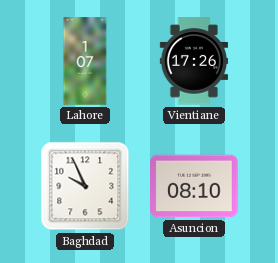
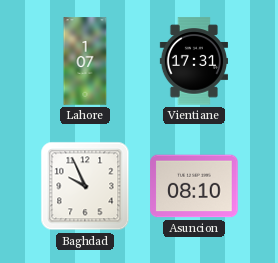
Vientiane: 17:26 -> 17:31
